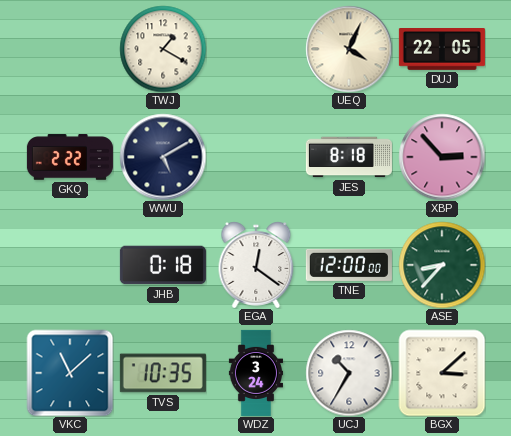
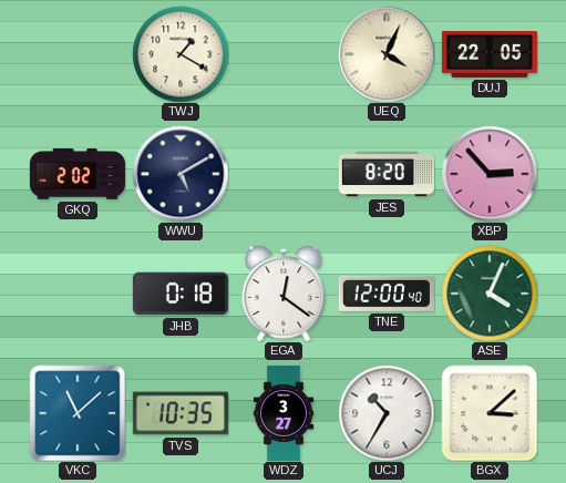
GKQ: 2:22 -> 2:02
JES: 8:18 -> 8:20
TNE: 12:00:00 -> 12:00:40
ASE: 8:37 -> 4:04
WDZ: 3:24 -> 3:27
